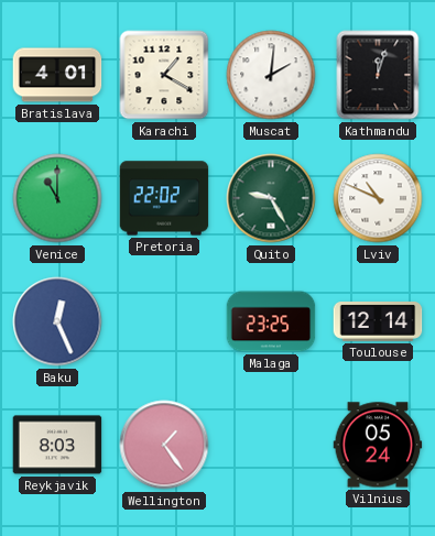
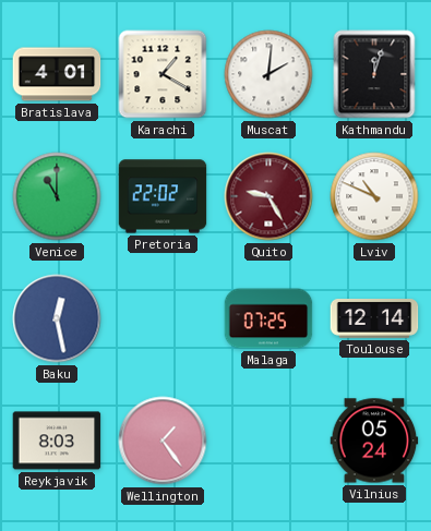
Quito dial: green -> burgundy
Baku: 12:26 -> 12:28
Malaga: 23:25 -> 07:25
